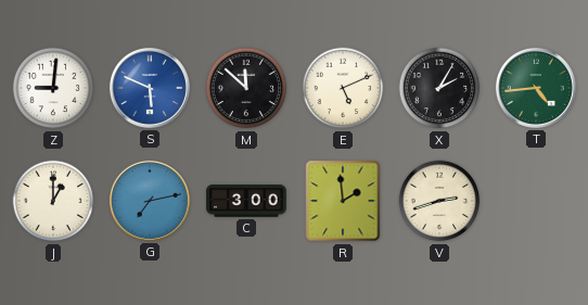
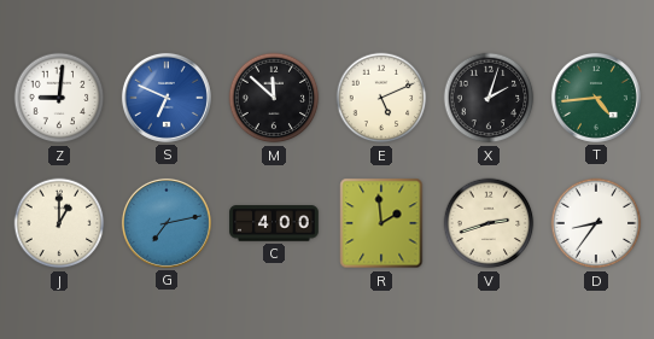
S: 5:49 -> 6:49
X: 2:05 -> 2:03
C: 3:00 -> 4:00
D: none -> 8:36
